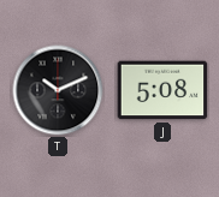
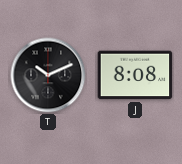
J: 5:08 -> 8:08
